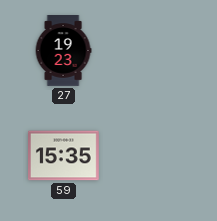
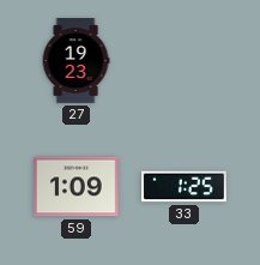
59: 15:35 -> 1:09
33: none -> 1:25
